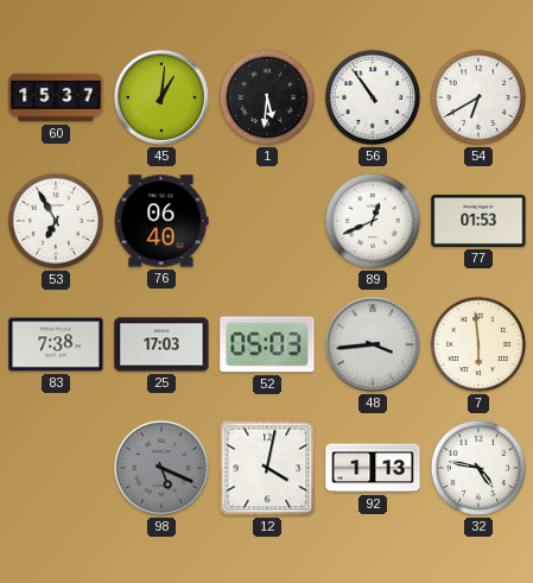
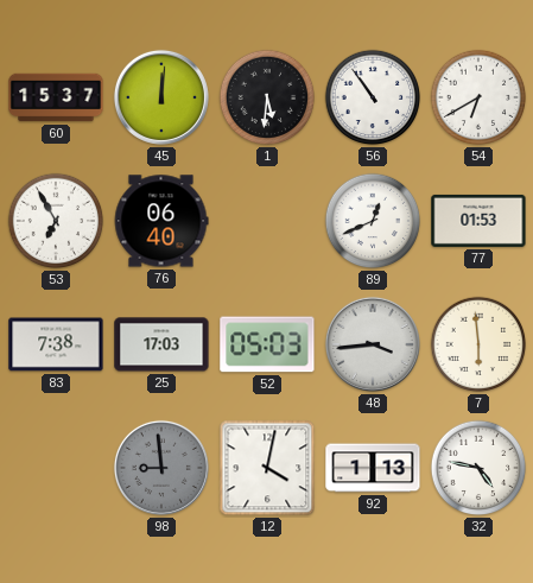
45: 1:01 -> 12:01
98: 5:19 -> 8:59
